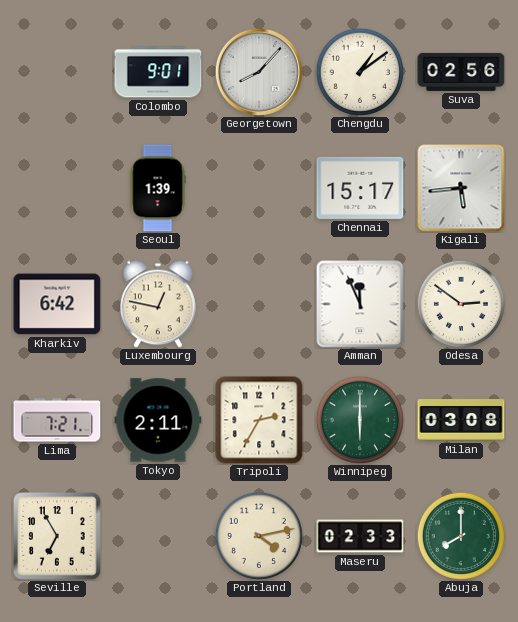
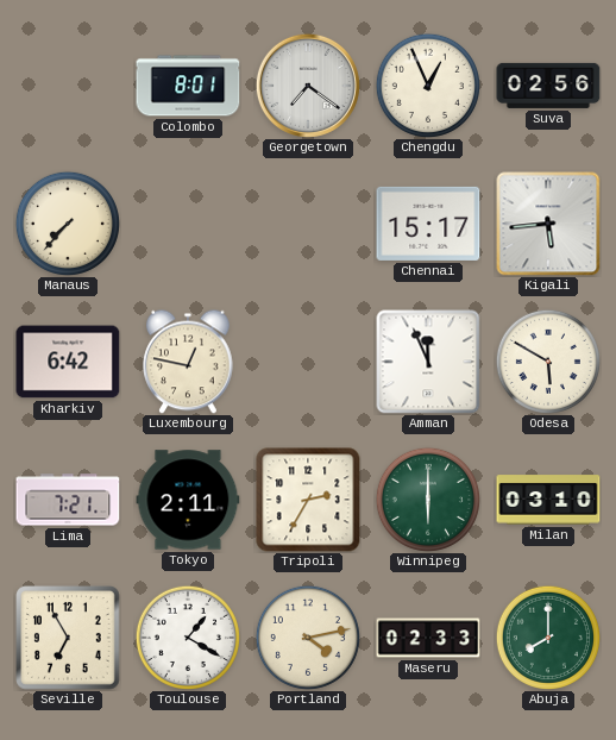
Colombo: 9:01 -> 8:01
Georgetown: 8:07 -> 7:21
Chengdu: 1:09 -> 12:56
Manaus: none -> 7:37
Seoul: 1:39 -> none
Odesa: 2:51 -> 5:50
Milan: 03:08 -> 03:10
Toulouse: none -> 1:20
